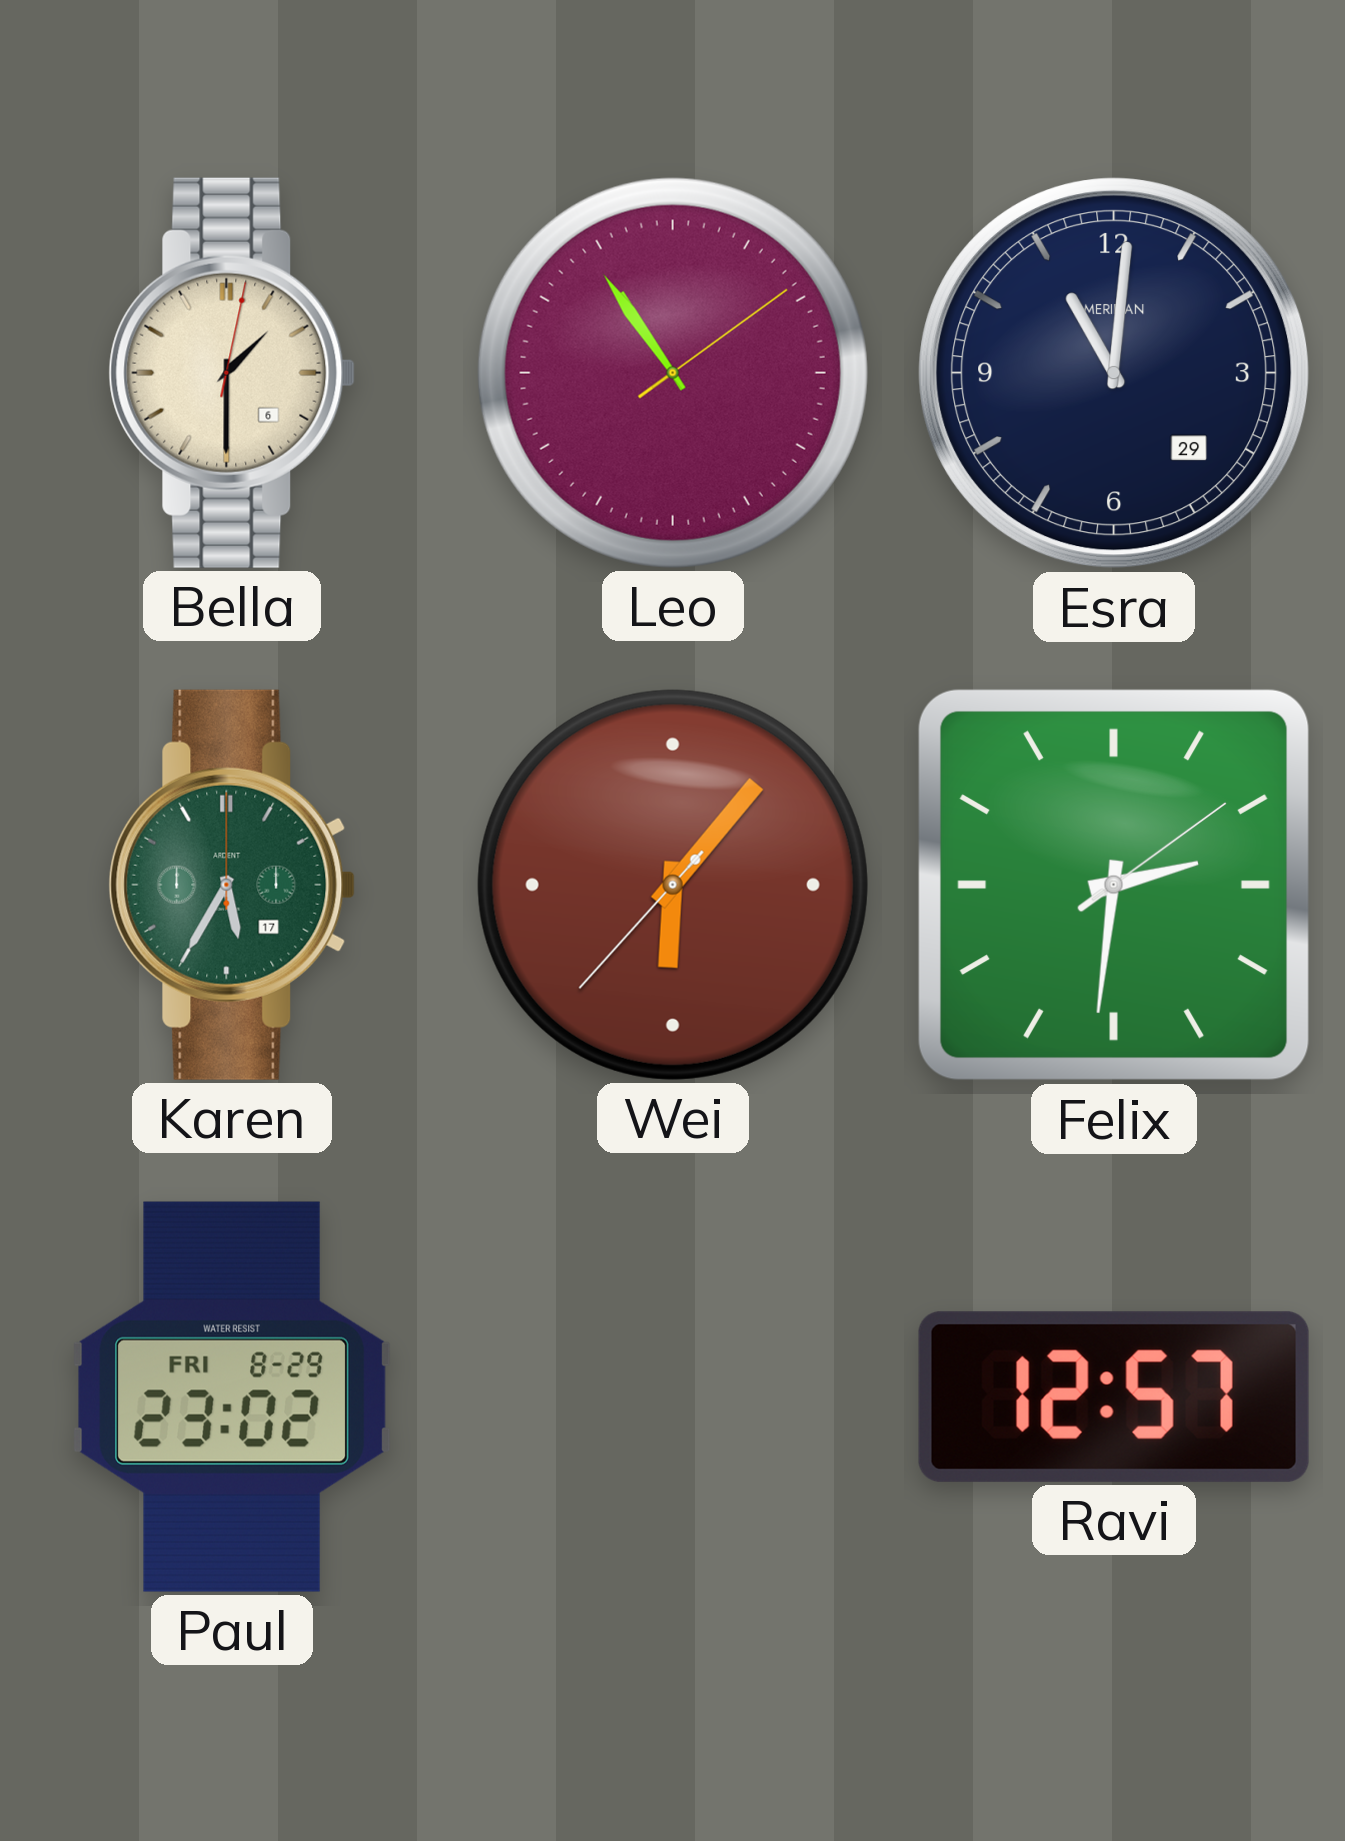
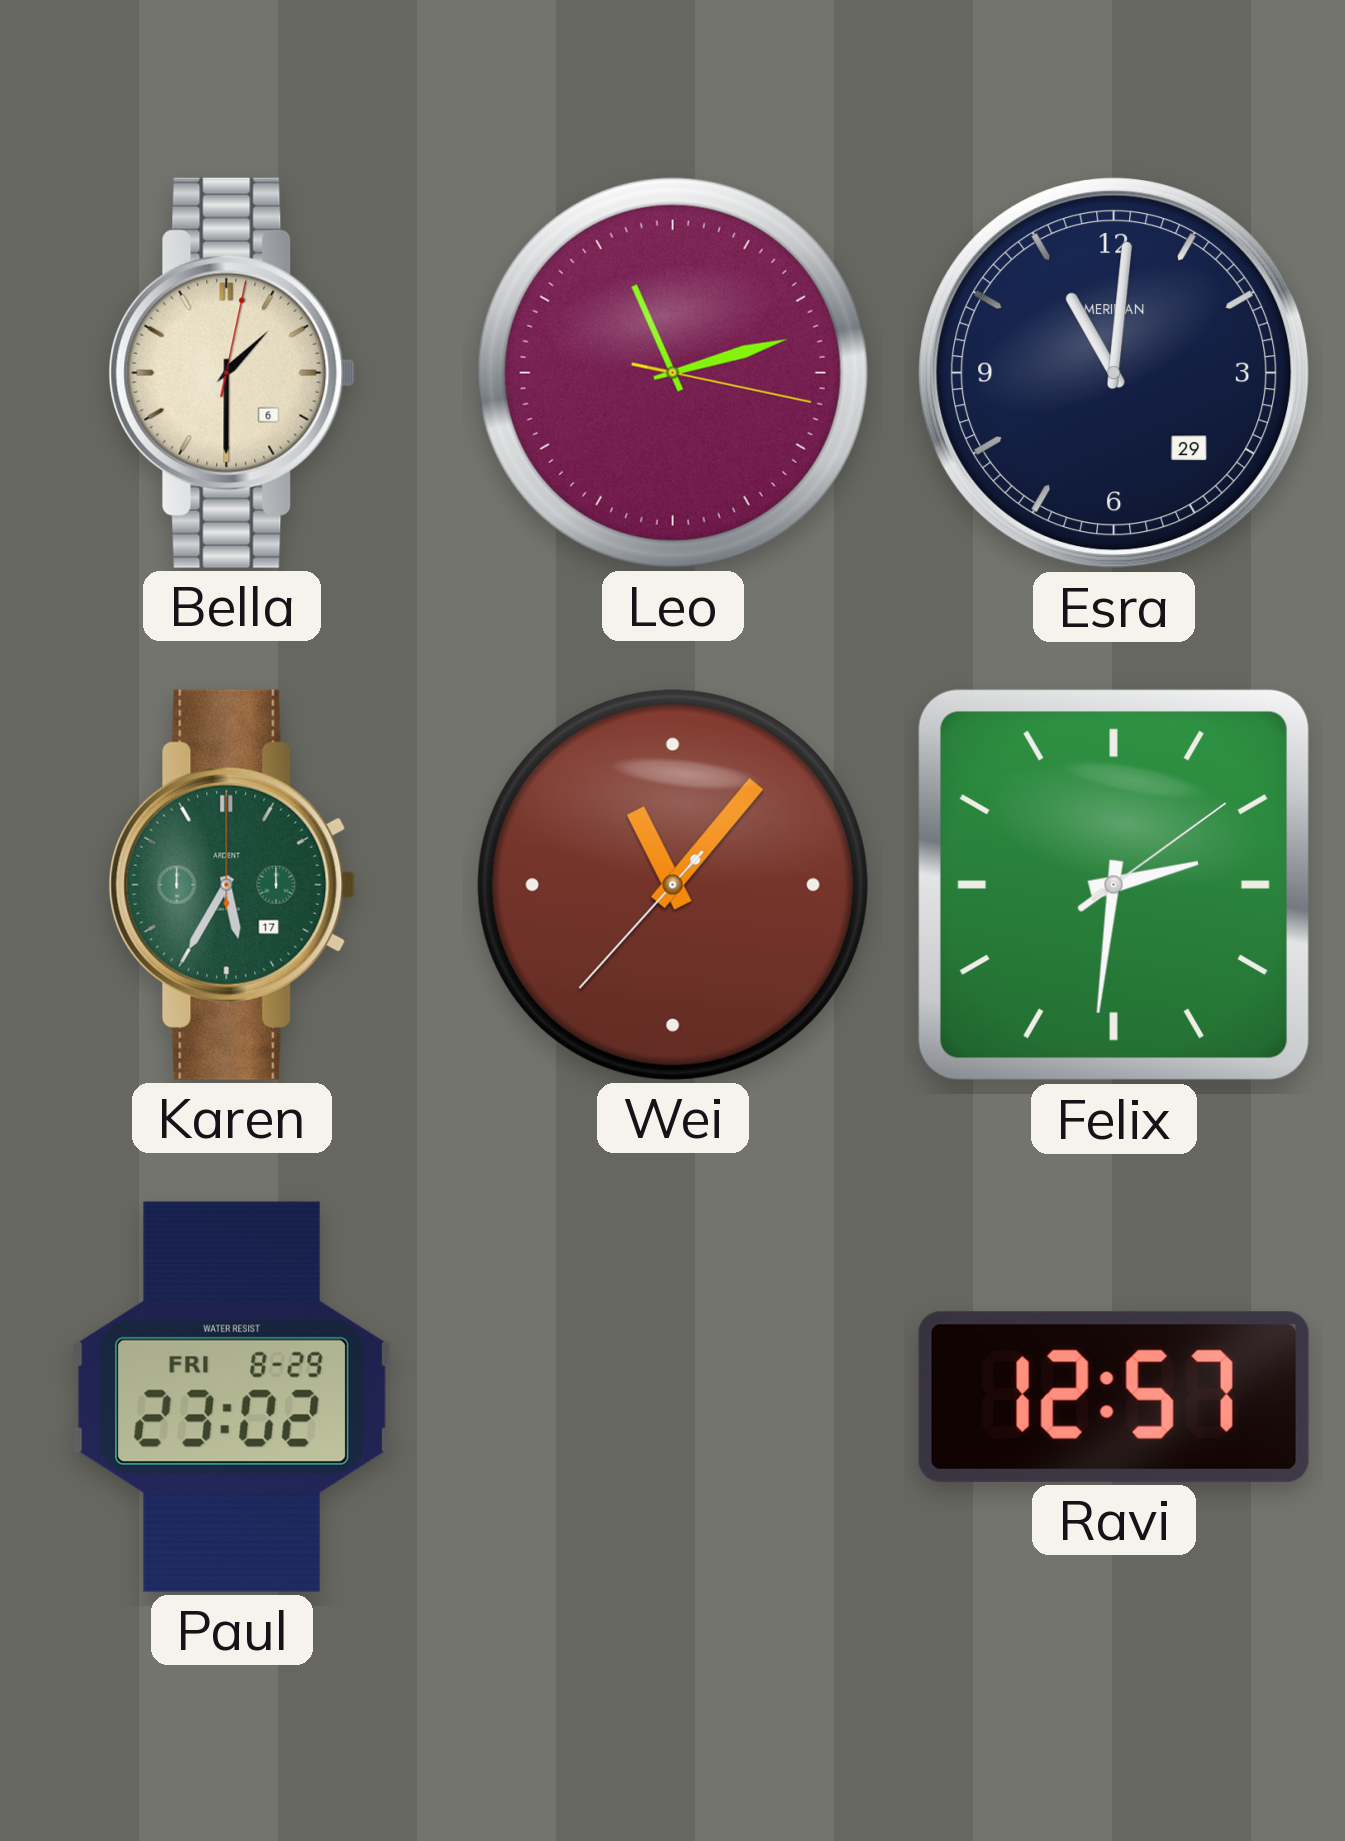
Leo: 10:54 -> 11:12
Wei: 6:06 -> 11:06
